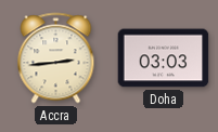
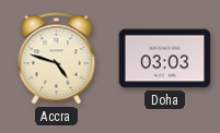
Accra: 2:44 -> 4:48
